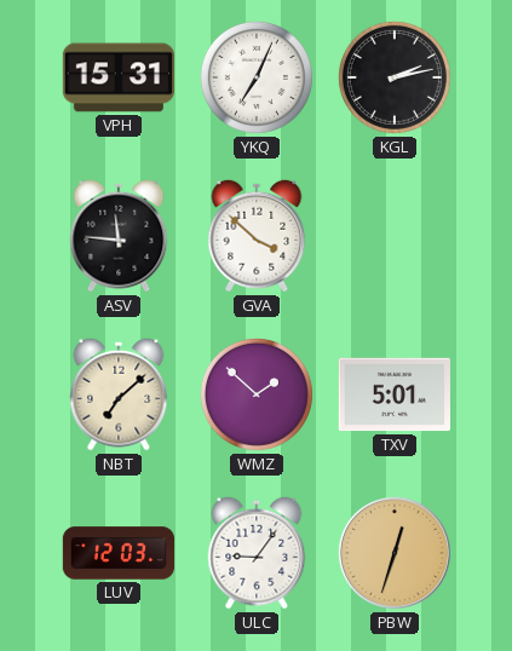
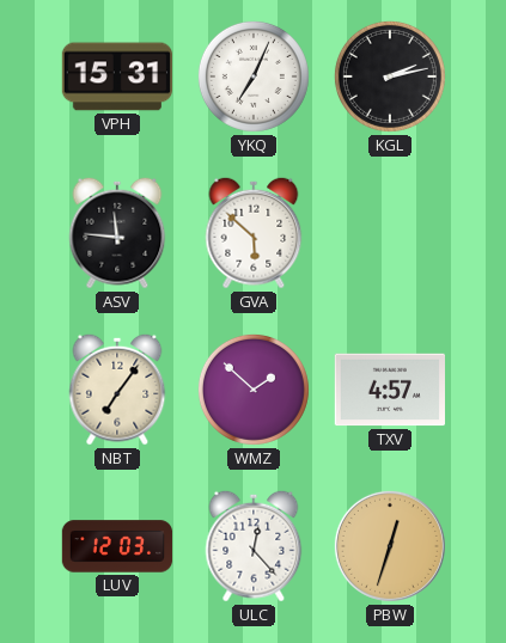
GVA: 3:52 -> 5:52
NBT: 7:08 -> 7:06
TXV: 5:01 -> 4:57
ULC: 9:06 -> 12:23
